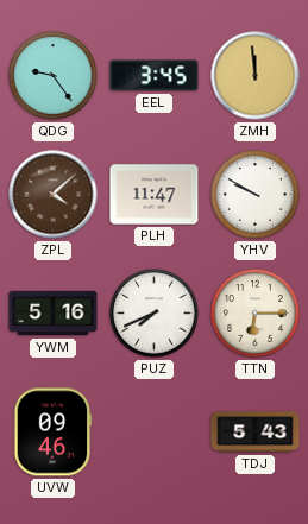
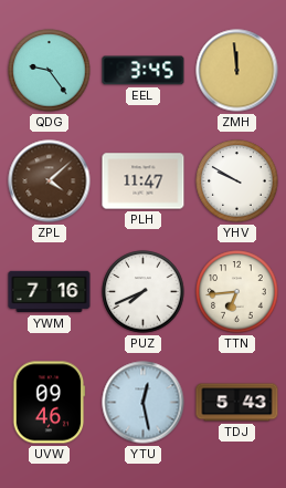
YWM: 5:16 -> 7:16
TTN: 6:15 -> 6:44
YTU: none -> 12:28
